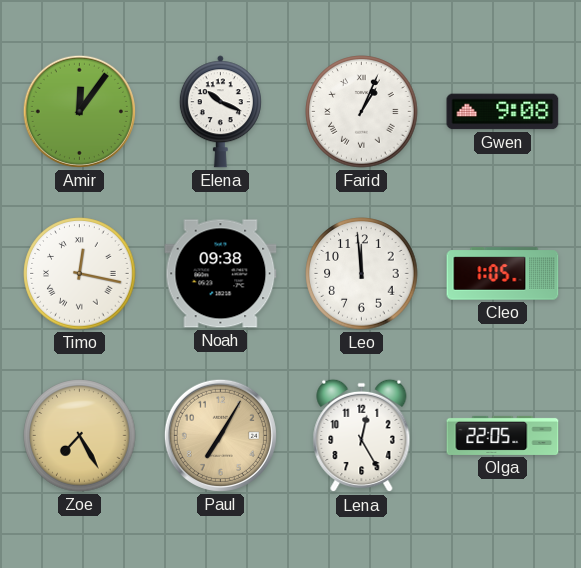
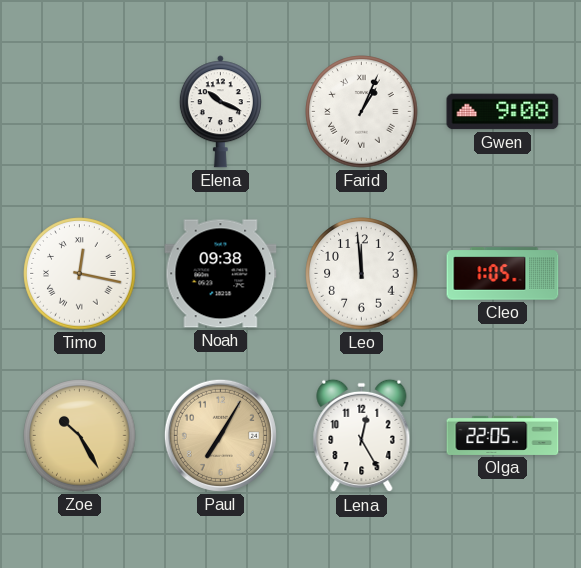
Amir: 12:06 -> none
Zoe: 7:25 -> 10:25
